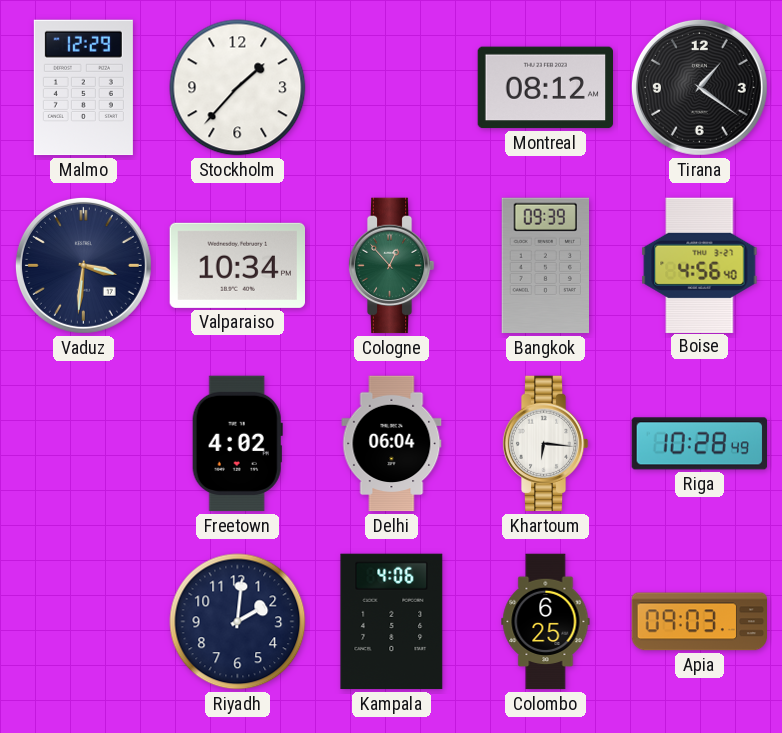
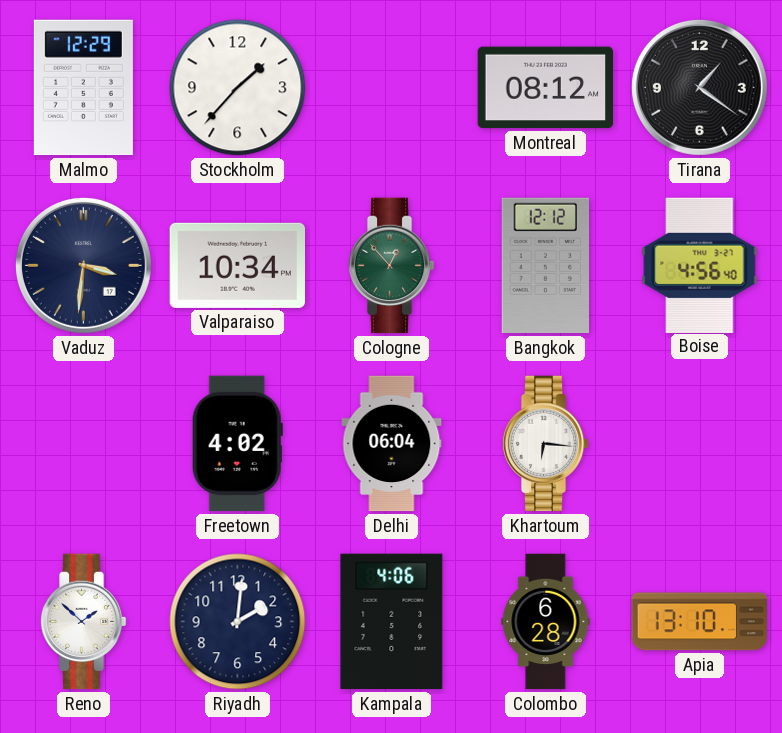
Bangkok: 09:39 -> 12:12
Riga: 10:28 -> none
Reno: none -> 1:52
Colombo: 6:25 -> 6:28
Apia: 09:03 -> 13:10
